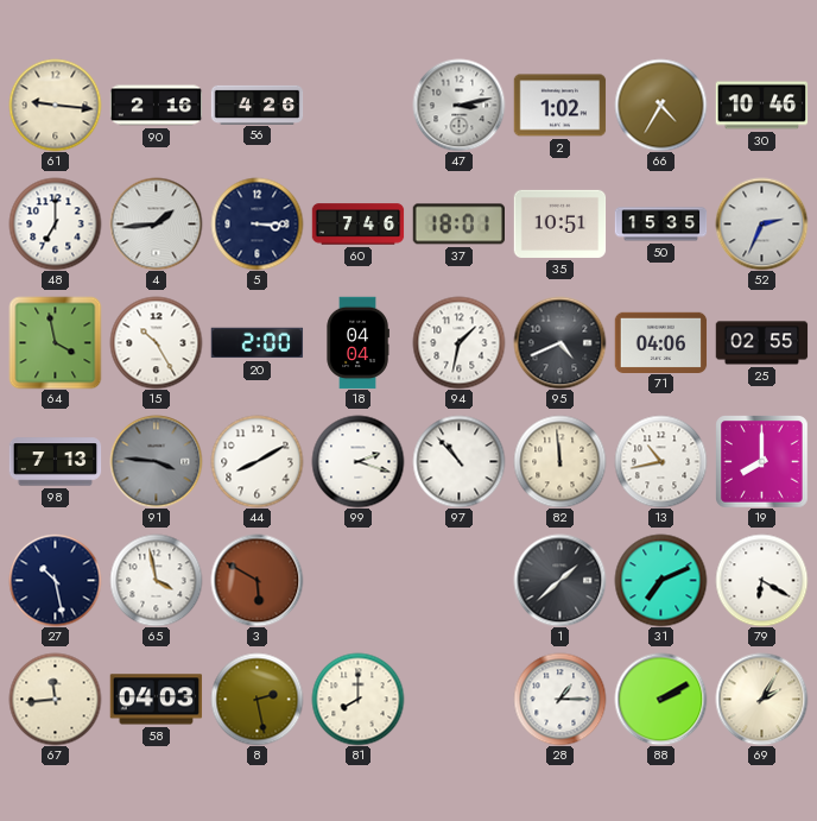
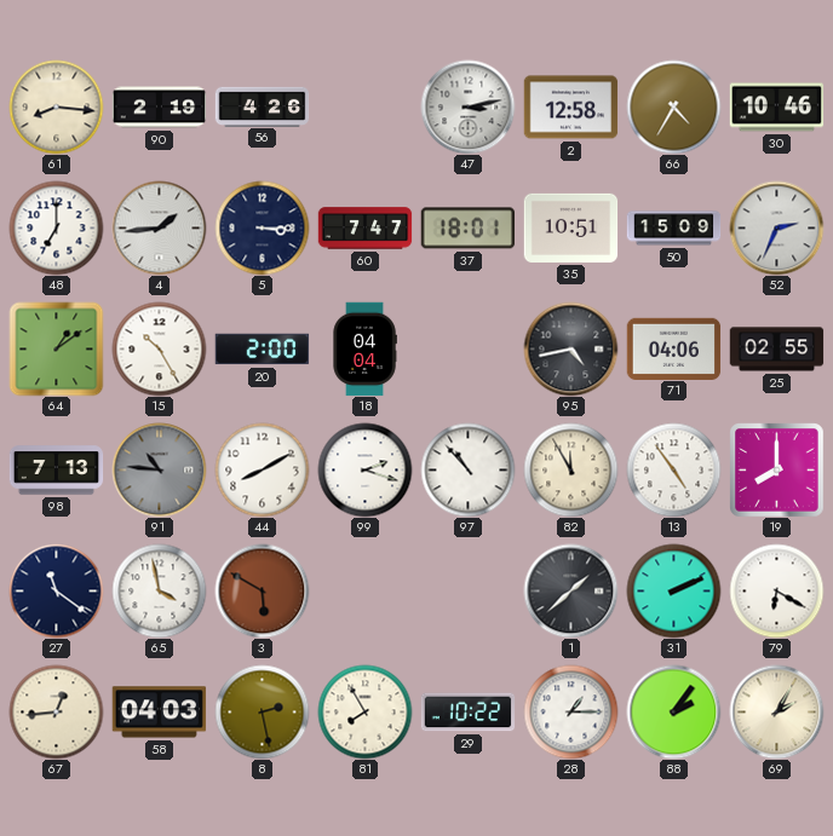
61: 9:16 -> 8:16
90: 2:16 -> 2:19
2: 1:02 -> 12:58
60: 7:46 -> 7:47
50: 15:35 -> 15:09
64: 3:58 -> 1:09
94: 1:32 -> none
95: 4:41 -> 4:43
91: 3:46 -> 10:46
82: 11:59 -> 11:55
13: 10:43 -> 4:54
27: 10:28 -> 11:21
31: 7:11 -> 2:11
67: 11:44 -> 12:44
81: 8:00 -> 7:55
29: none -> 10:22
88: 2:10 -> 2:06
